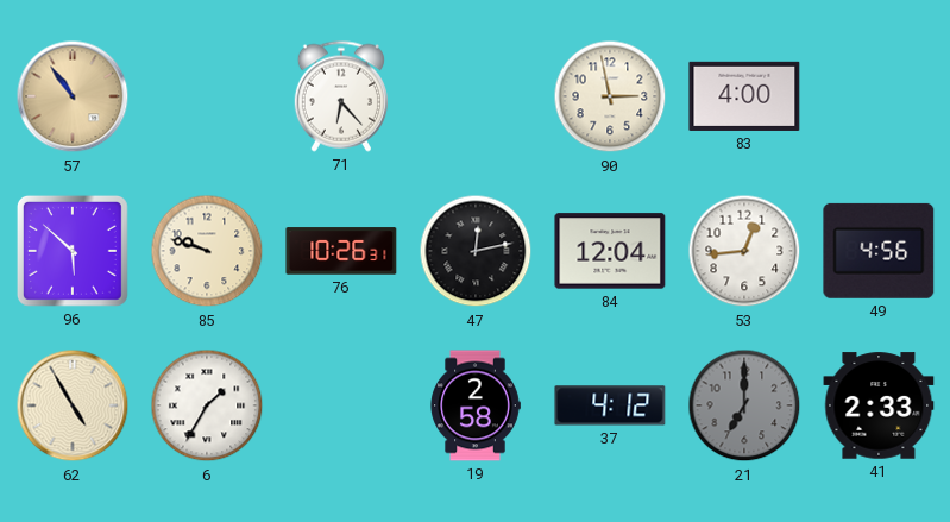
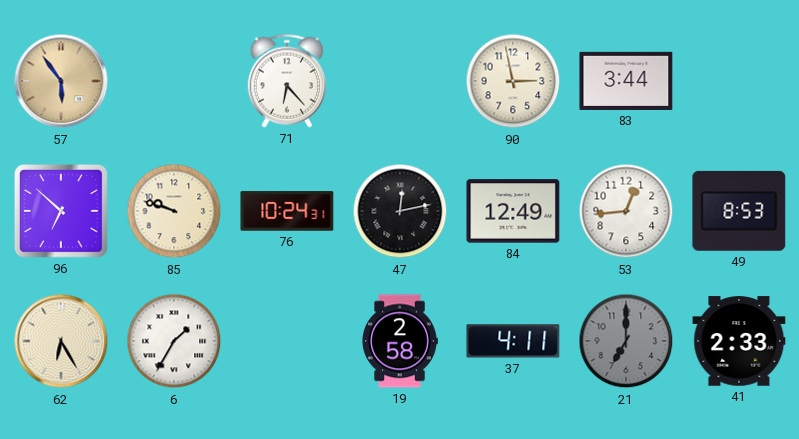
57: 10:54 -> 5:54
83: 4:00 -> 3:44
96: 5:52 -> 6:52
76: 10:26 -> 10:24
84: 12:04 -> 12:49
49: 4:56 -> 8:53
62: 4:55 -> 6:25
37: 4:12 -> 4:11
